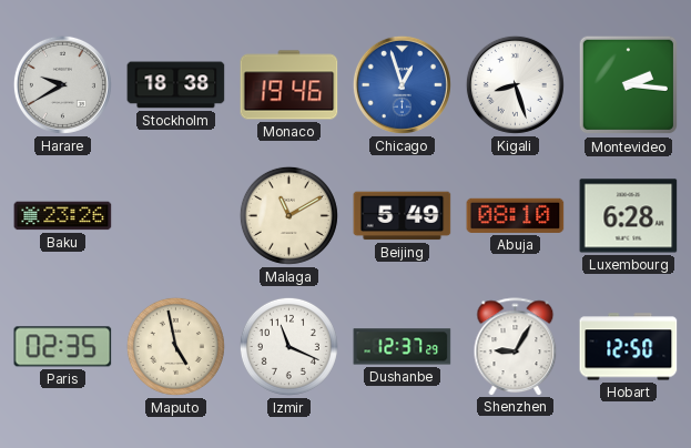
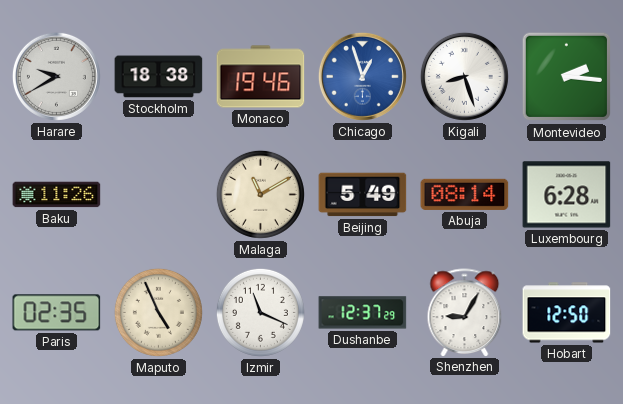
Baku: 23:26 -> 11:26
Abuja: 08:10 -> 08:14
Maputo: 4:58 -> 4:56
